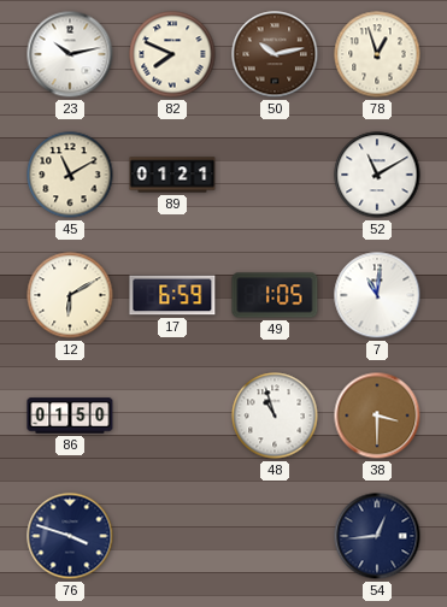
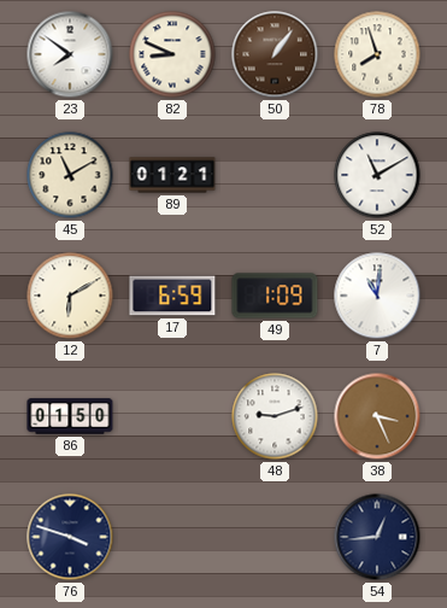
23: 10:13 -> 7:51
82: 7:49 -> 8:49
50: 10:13 -> 1:06
78: 12:57 -> 7:57
49: 1:05 -> 1:09
48: 10:57 -> 9:12
38: 3:30 -> 3:26
